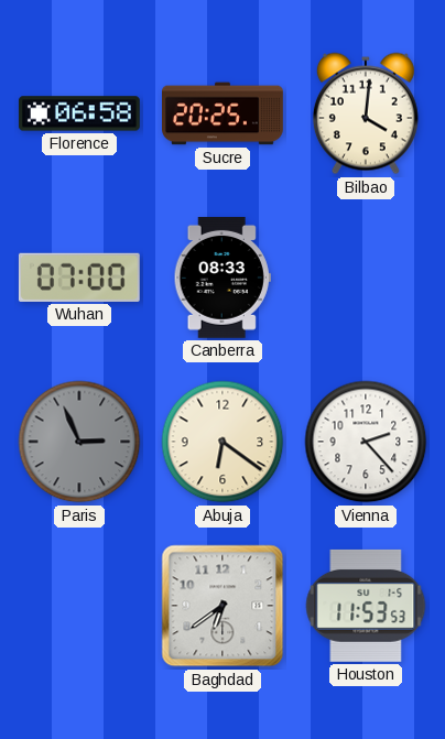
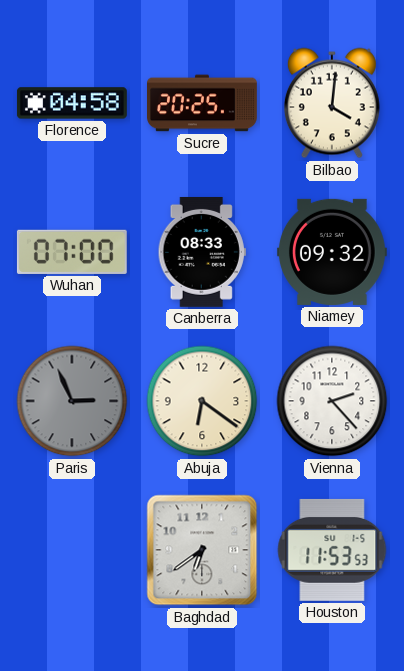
Florence: 06:58 -> 04:58
Niamey: none -> 09:32
